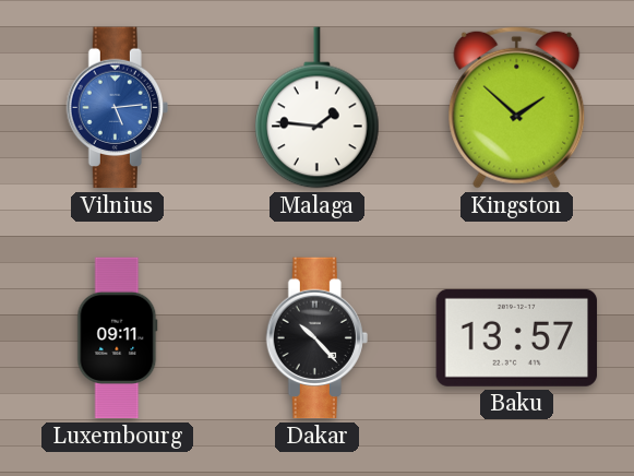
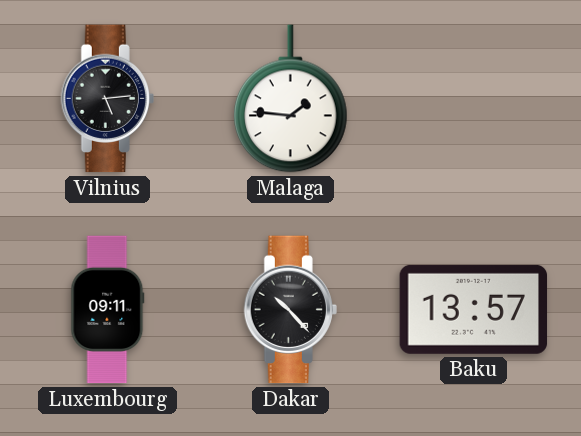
Vilnius dial: blue -> black
Kingston: 1:52 -> none
